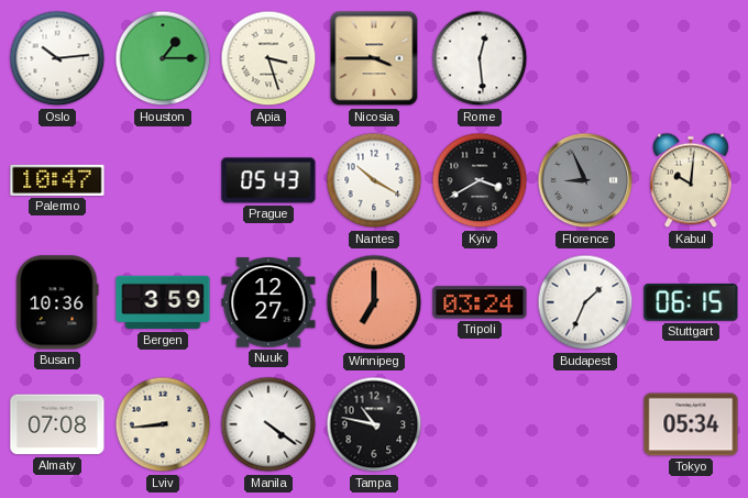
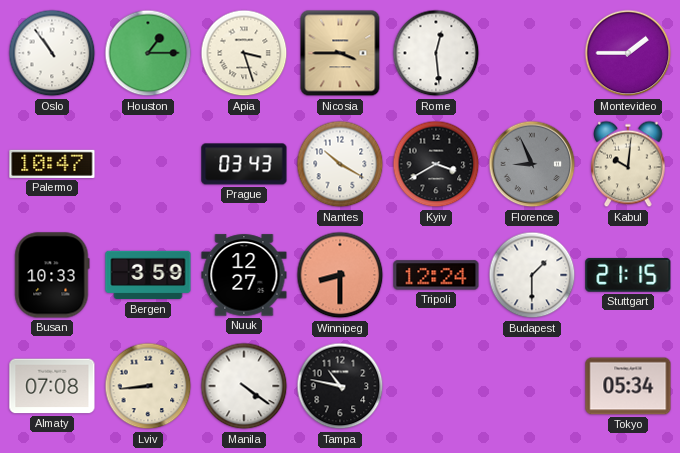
Oslo: 10:14 -> 10:54
Montevideo: none -> 1:45
Prague: 05:43 -> 03:43
Busan: 10:36 -> 10:33
Winnipeg: 7:00 -> 8:30
Tripoli: 03:24 -> 12:24
Budapest: 1:34 -> 1:30
Stuttgart: 06:15 -> 21:15
